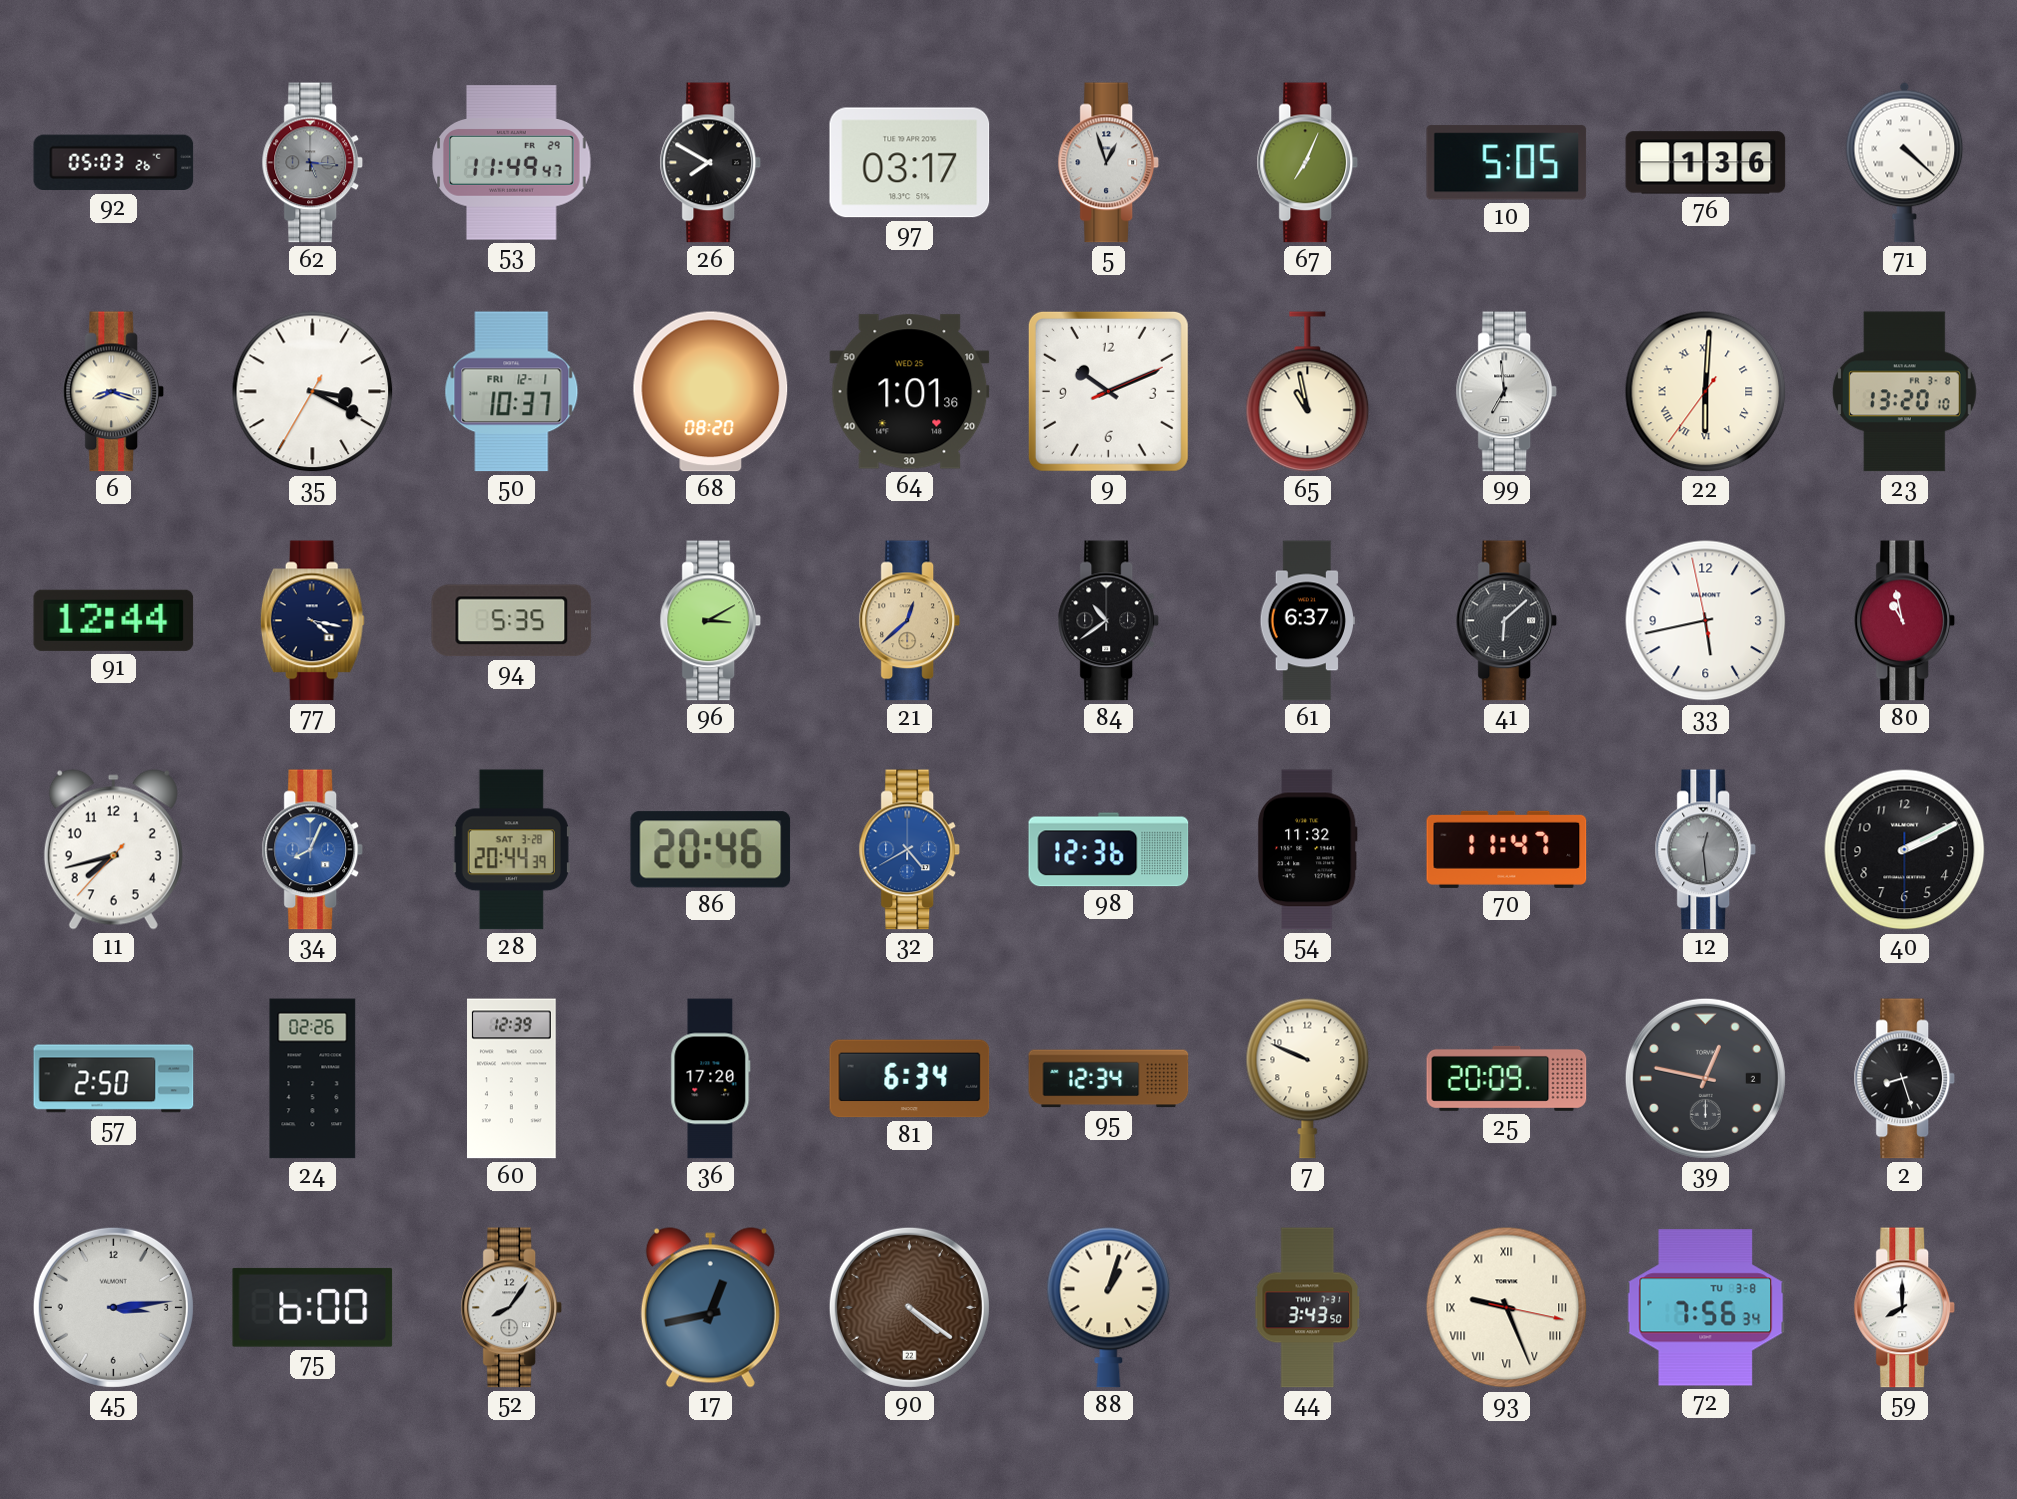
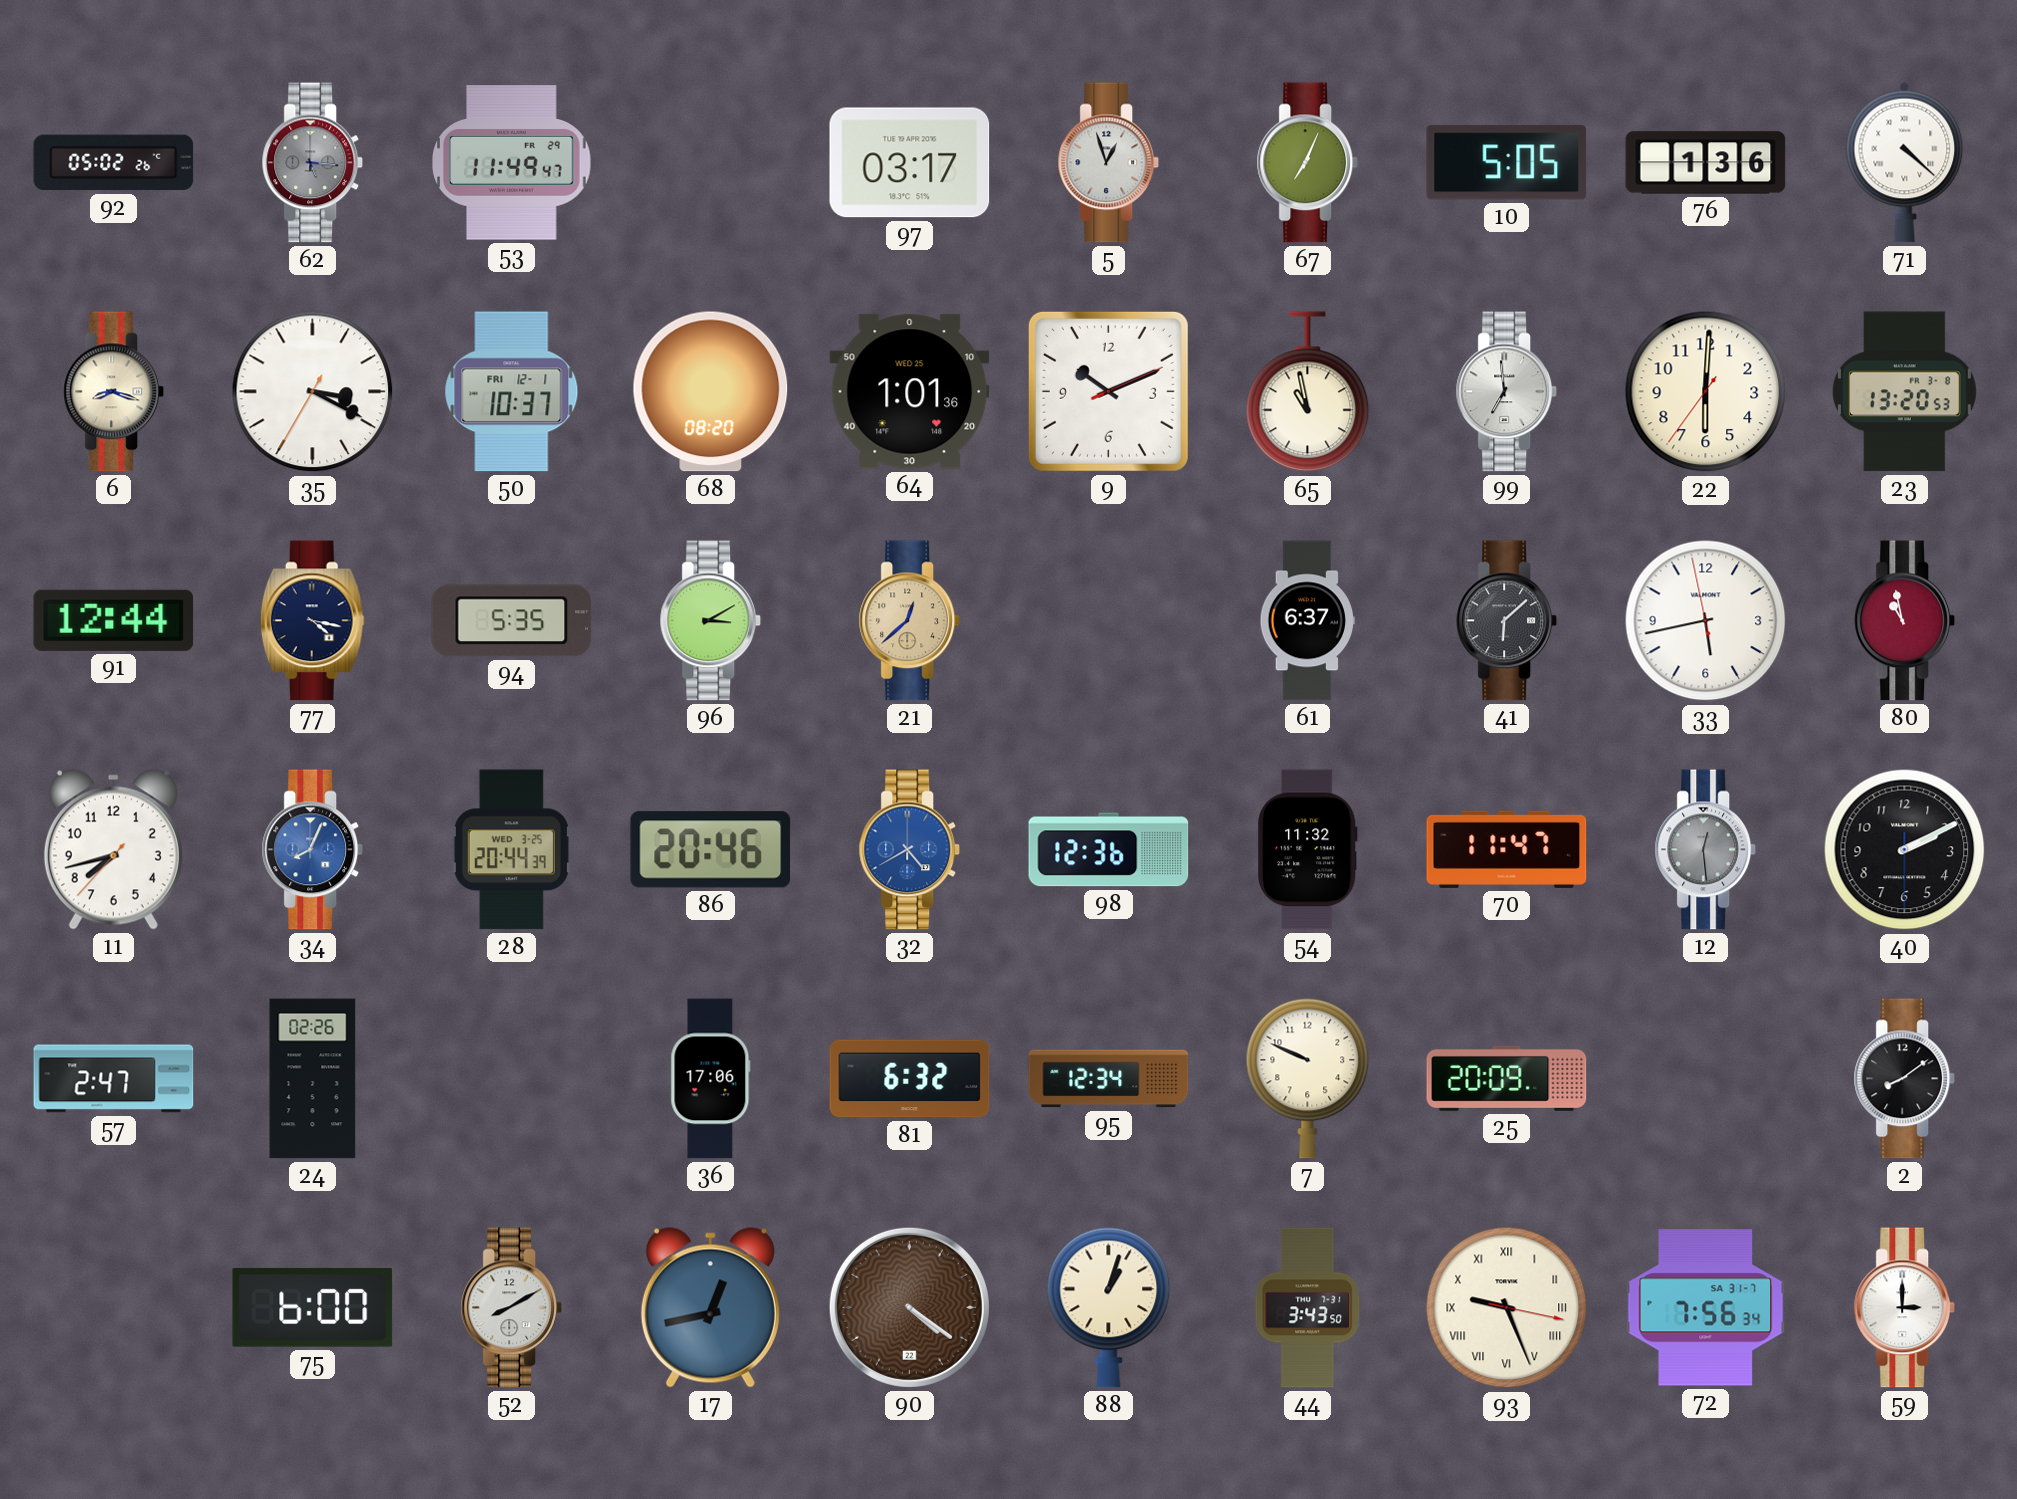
92: 05:03 -> 05:02
26: 7:50 -> none
22 numerals: Roman -> Arabic
23: 13:20:10 -> 13:20:53
84: 10:39 -> none
28 date: SAT 3-28 -> WED 3-25
57: 2:50 -> 2:47
60: 12:39 -> none
36: 17:20 -> 17:06
81: 6:34 -> 6:32
39: 12:47 -> none
2: 8:27 -> 8:09
45: 3:14 -> none
52: 8:06 -> 8:10
72 date: TU 3-8 -> SA 31-7
59: 8:00 -> 3:00
